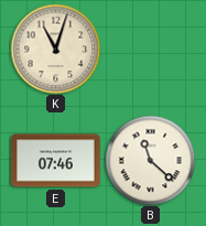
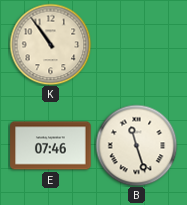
K: 11:03 -> 10:54
B: 11:22 -> 11:27
